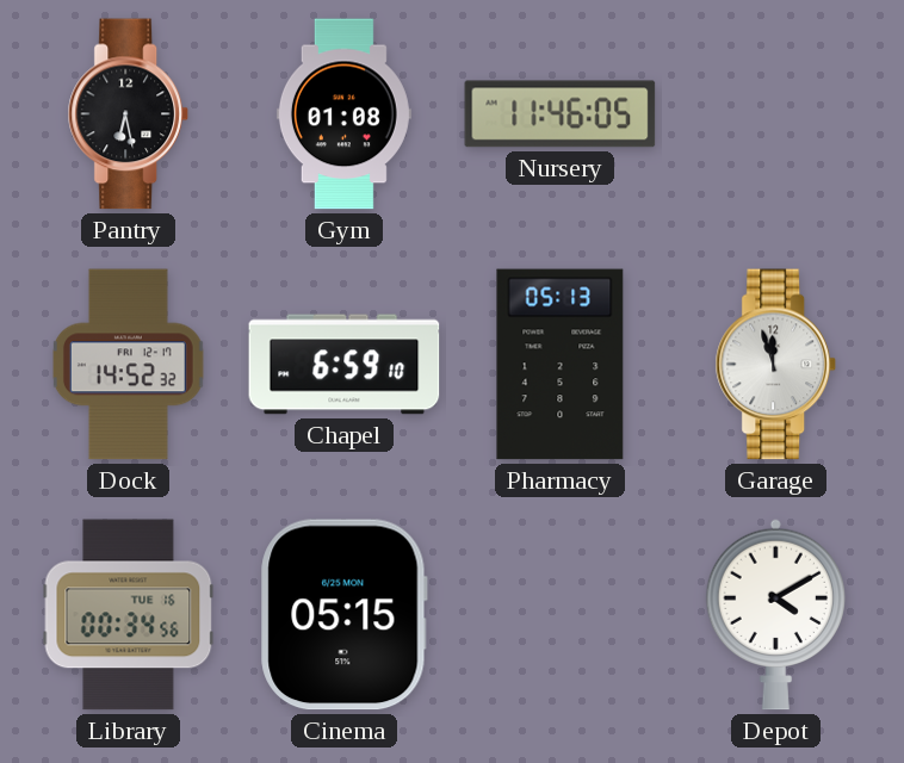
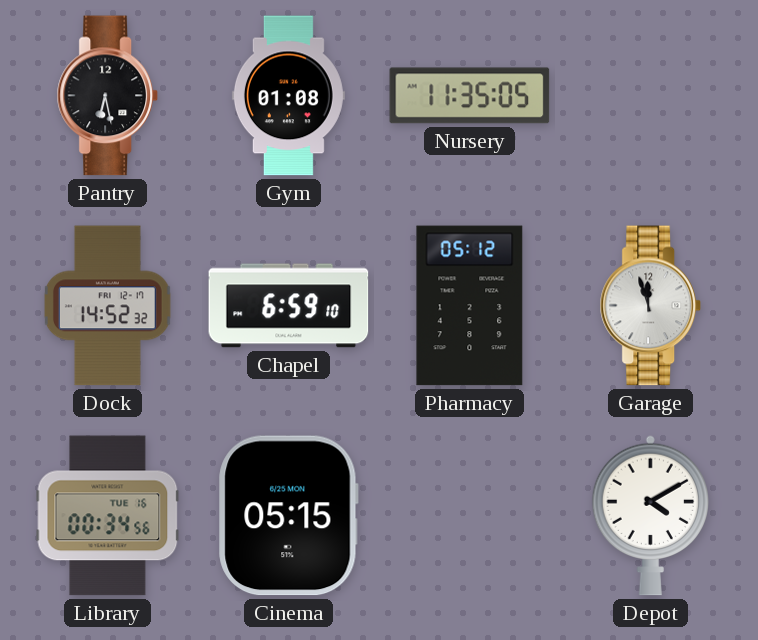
Nursery: 11:46 -> 11:35
Pharmacy: 05:13 -> 05:12
